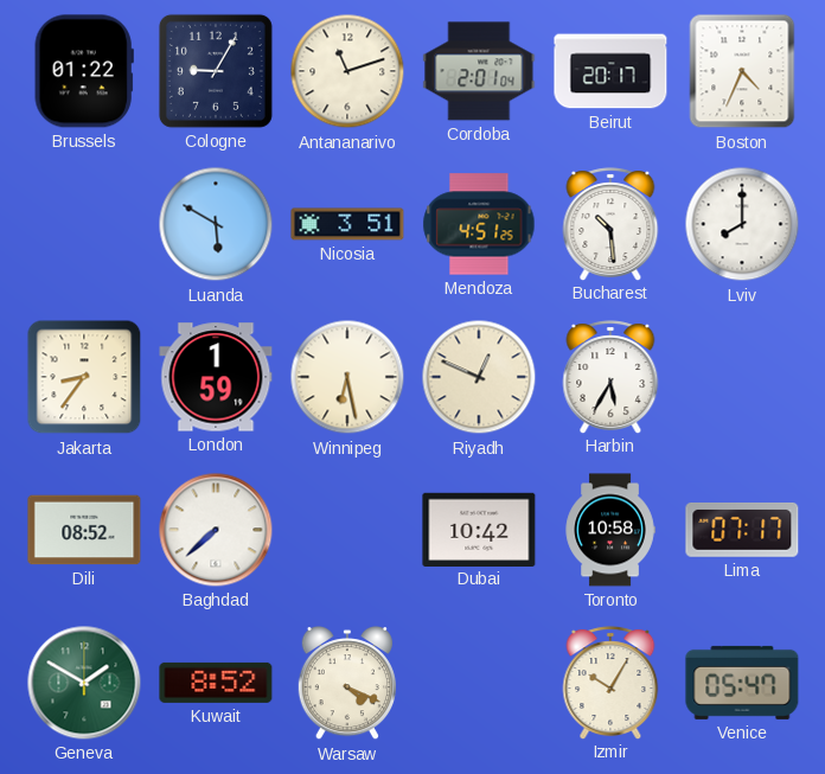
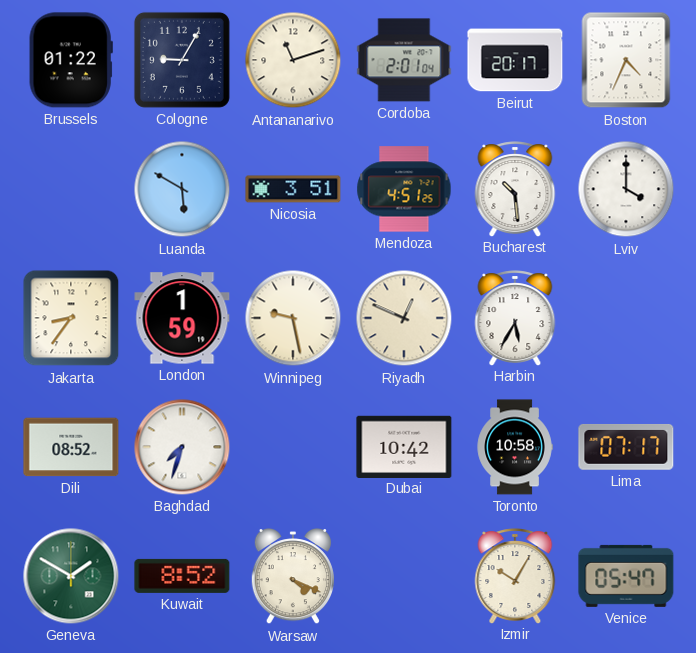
Lviv: 8:00 -> 4:00
Winnipeg: 6:28 -> 9:28
Baghdad: 7:38 -> 7:33
